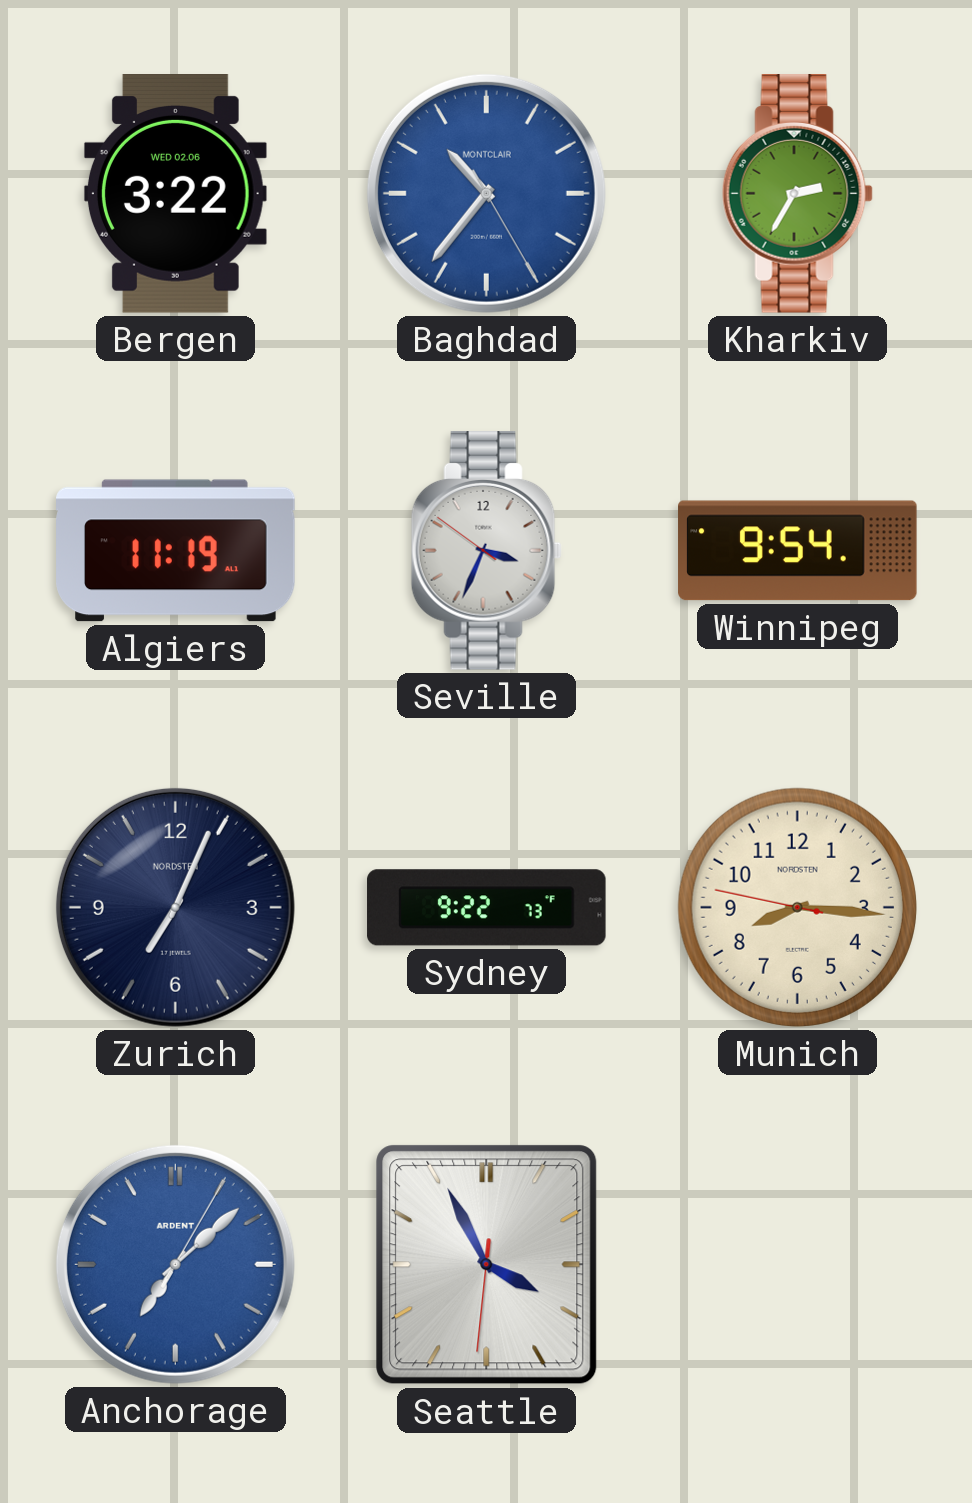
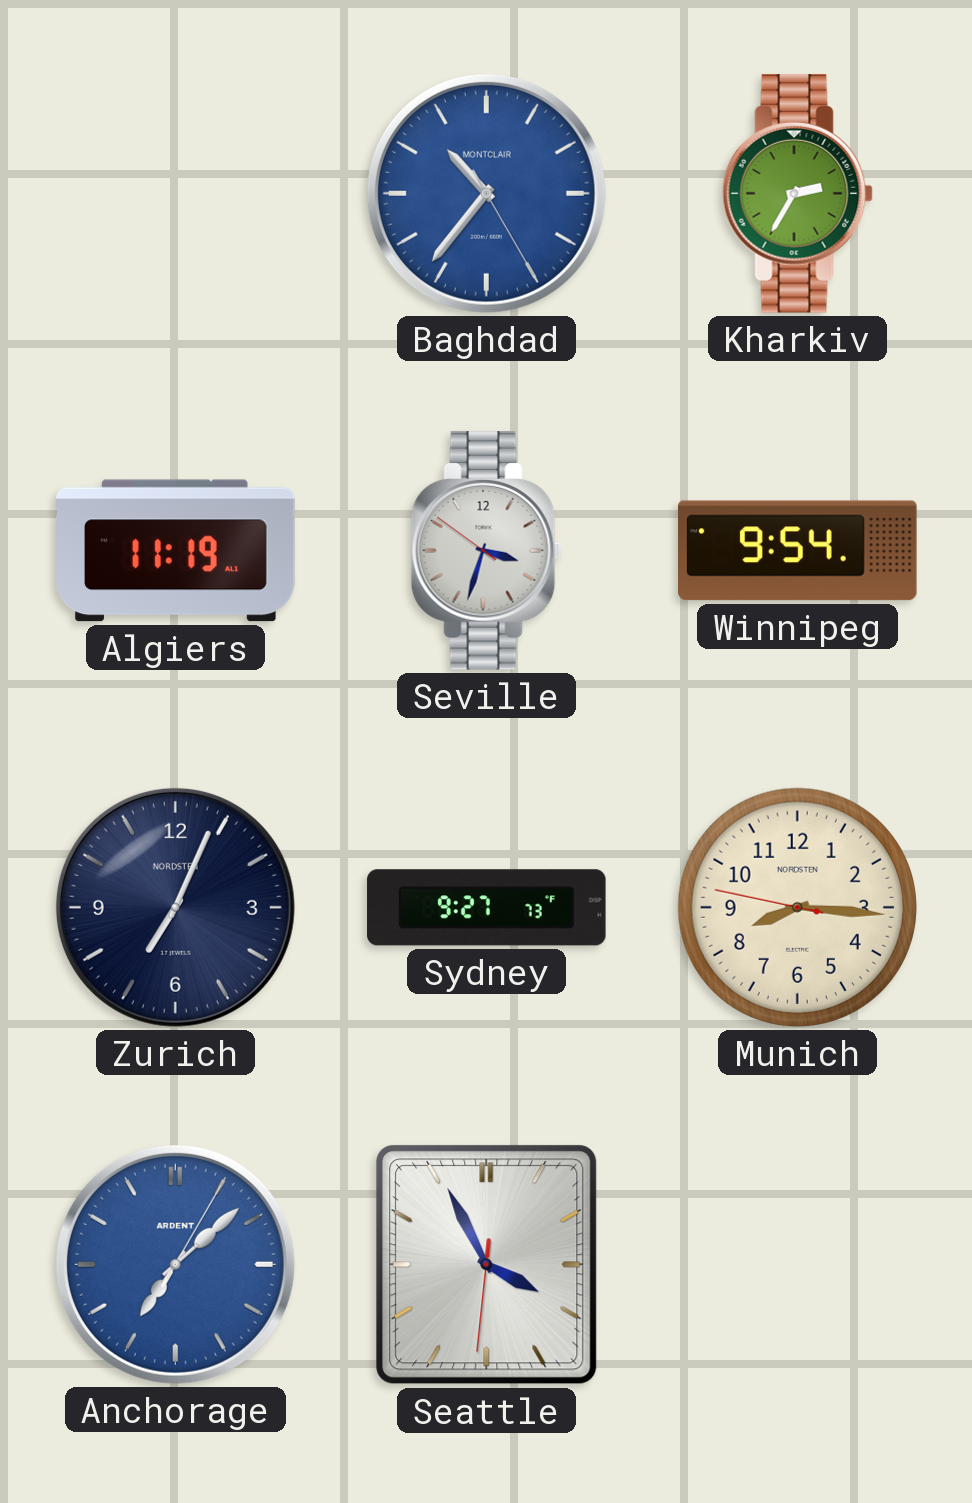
Bergen: 3:22 -> none
Seville: 3:33 -> 3:32
Sydney: 9:22 -> 9:27
